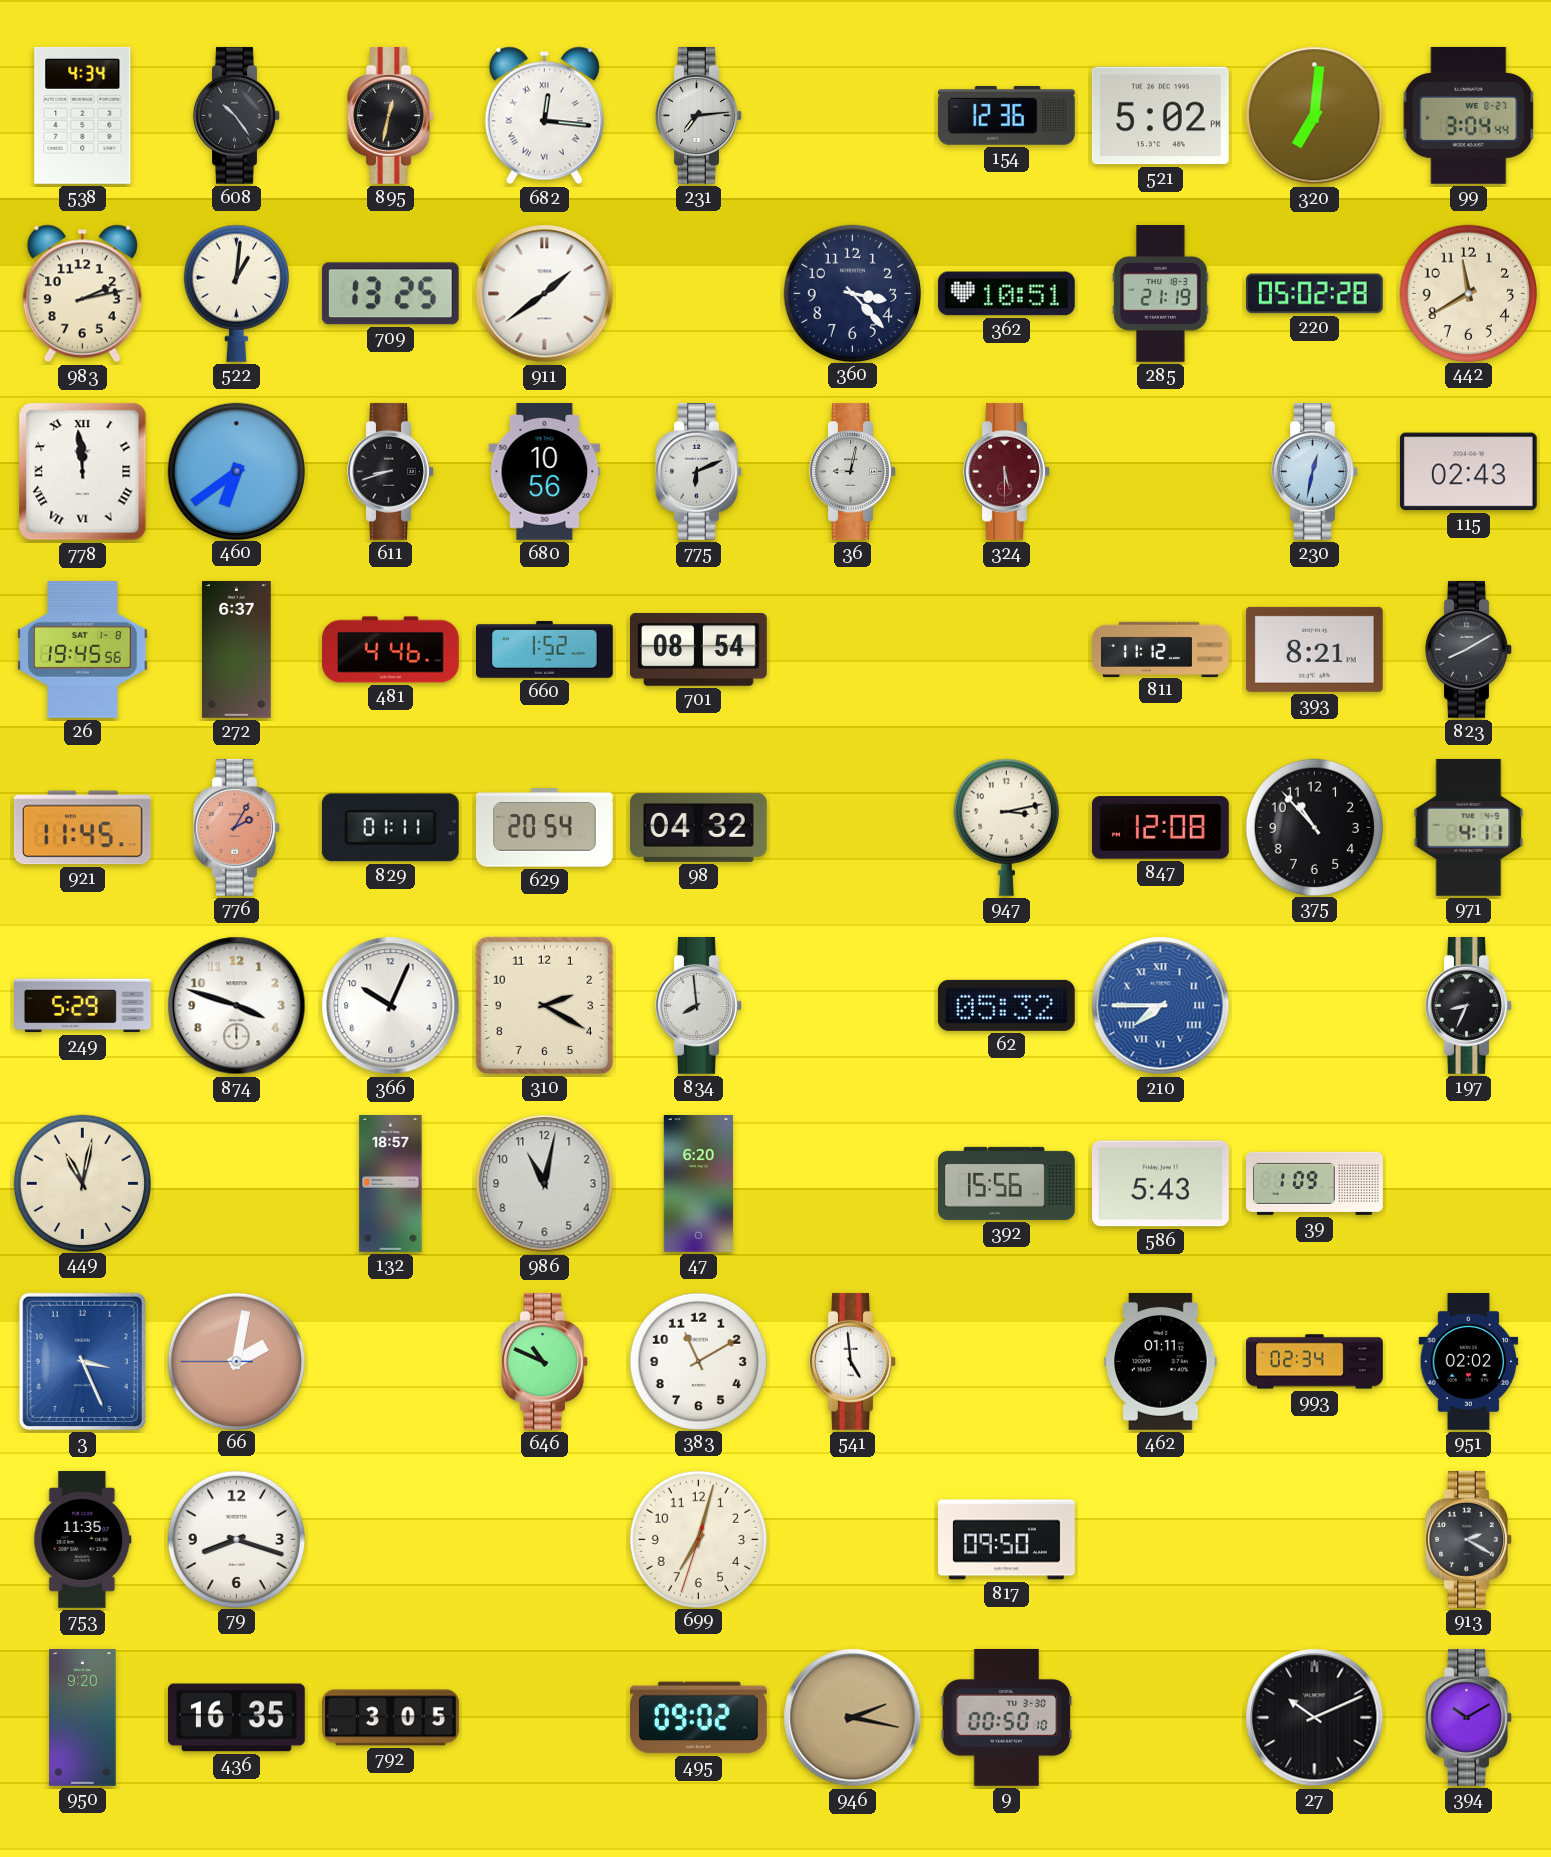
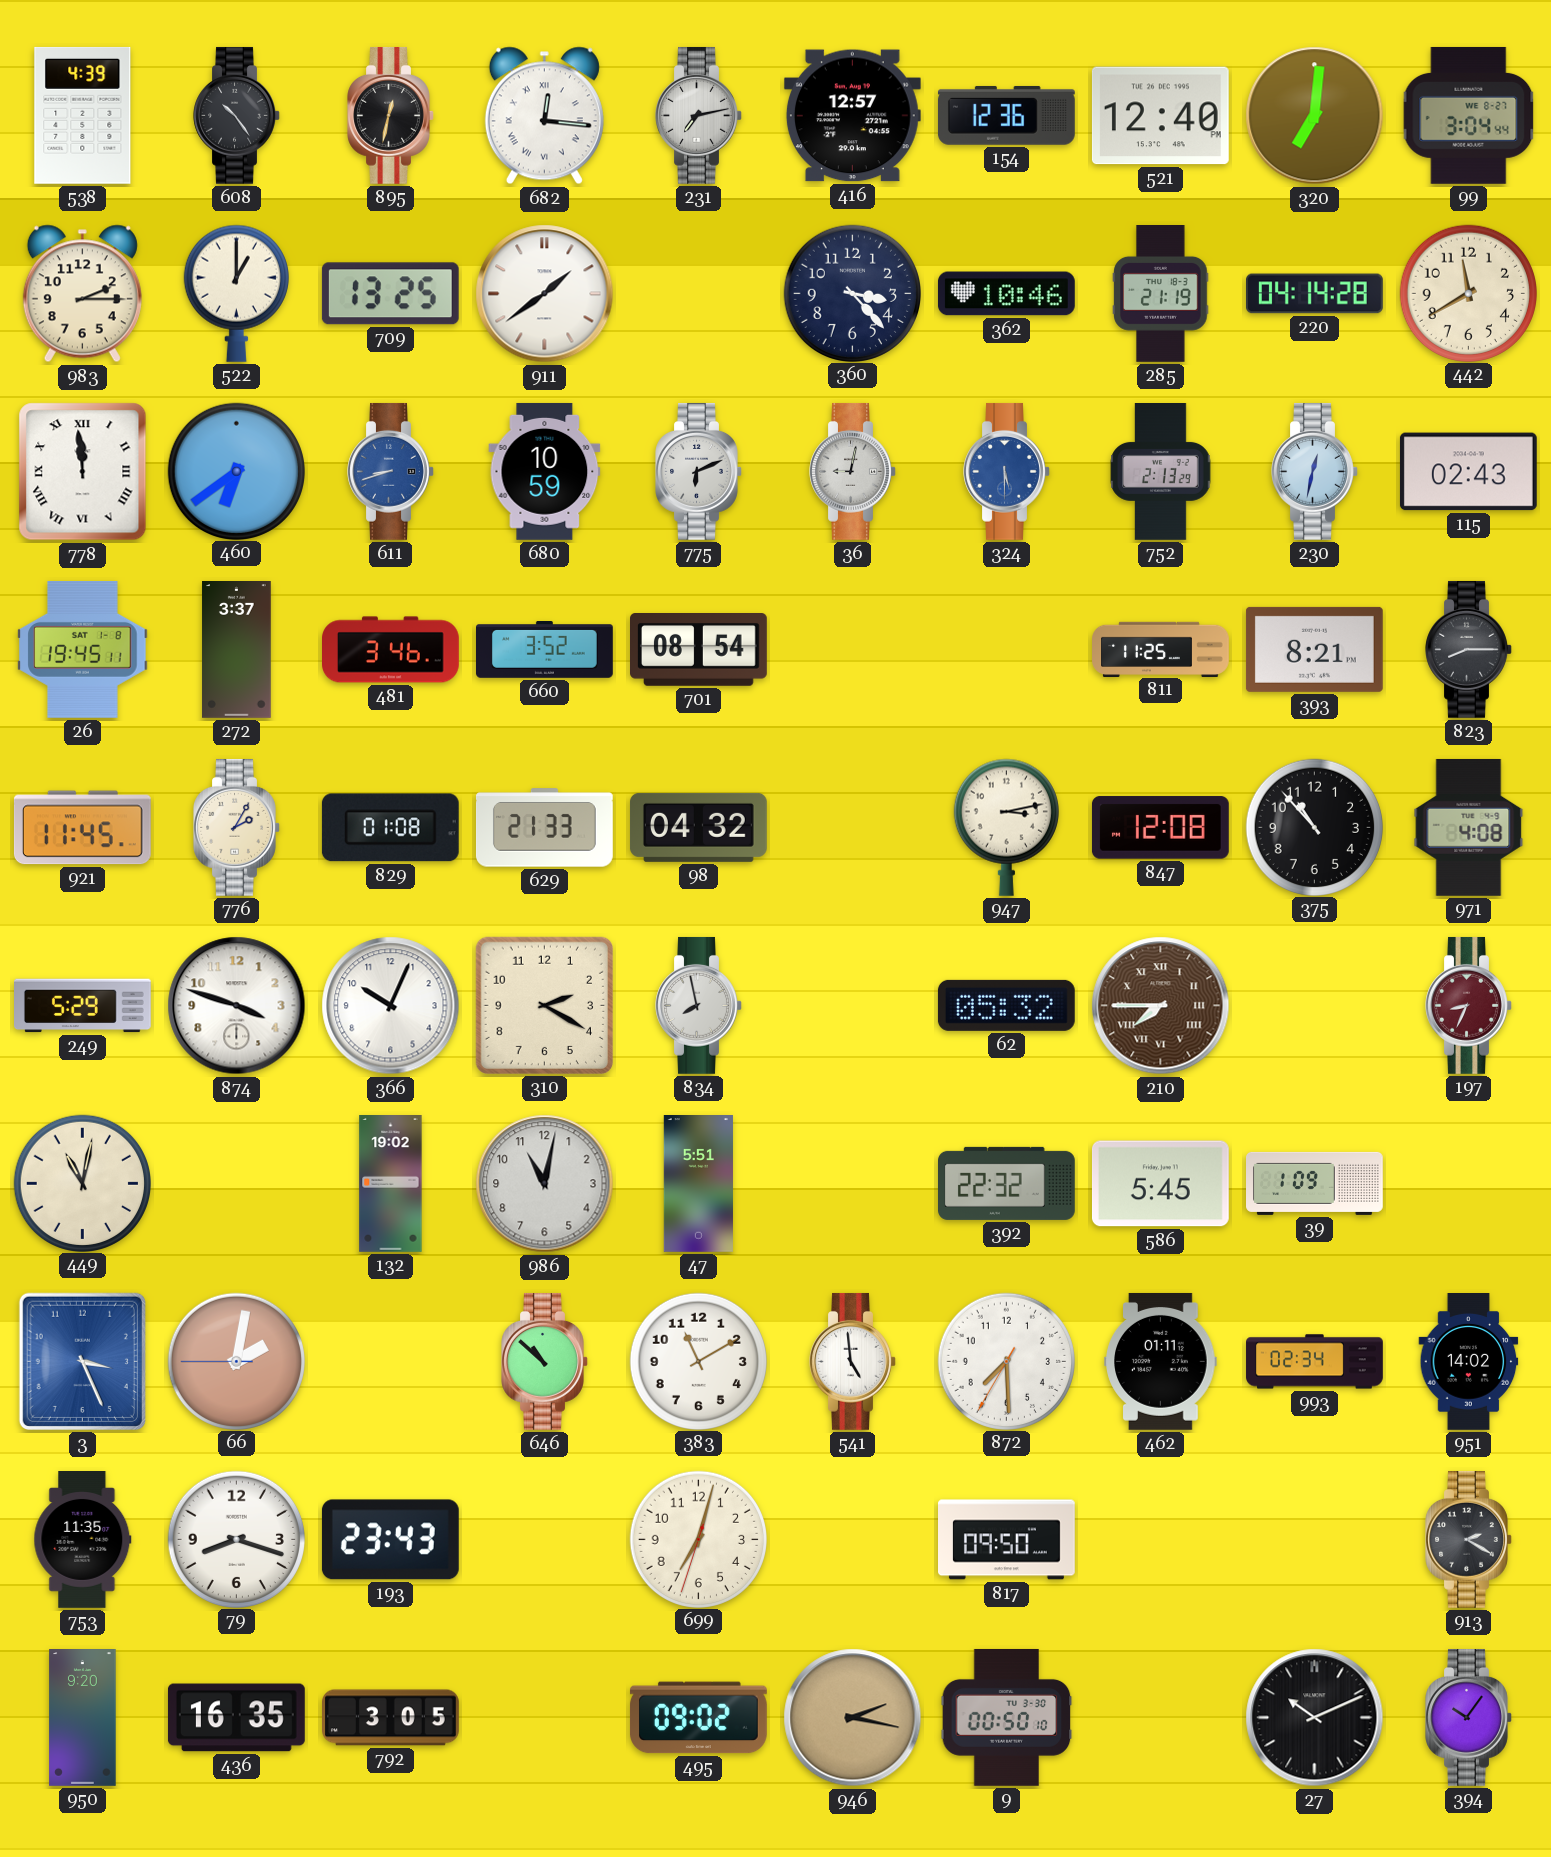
538: 4:34 -> 4:39
231: 7:14 -> 7:13
416: none -> 12:57
521: 5:02 -> 12:40
983: 2:13 -> 2:15
522: 1:01 -> 1:00
362: 10:51 -> 10:46
220: 05:02 -> 04:14
611 dial: black -> blue
680: 10:56 -> 10:59
324 dial: burgundy -> blue
752: none -> 2:13
26: 19:45:56 -> 19:45:11
272: 6:37 -> 3:37
481: 4:46 -> 3:46
660: 1:52 -> 3:52
811: 11:12 -> 11:25
823: 8:10 -> 8:15
776 dial: salmon -> cream
829: 01:11 -> 01:08
629: 20:54 -> 21:33
971: 4:11 -> 4:08
834: 7:59 -> 7:58
210 dial: blue -> brown
197 dial: black -> burgundy
132: 18:57 -> 19:02
47: 6:20 -> 5:51
392: 15:56 -> 22:32
586: 5:43 -> 5:45
646: 10:49 -> 10:52
872: none -> 7:29
951: 02:02 -> 14:02
193: none -> 23:43
394: 10:10 -> 10:06
